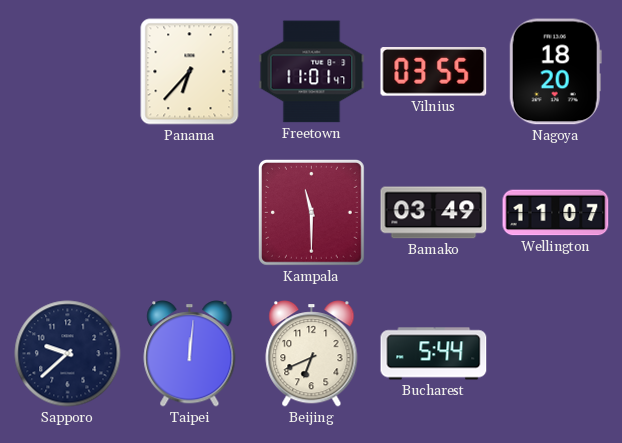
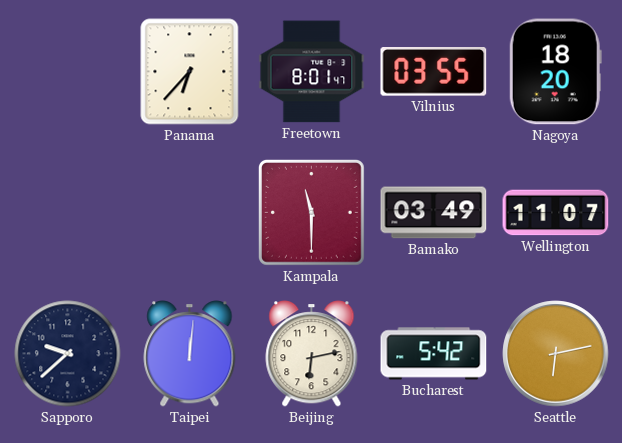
Freetown: 11:01 -> 8:01
Beijing: 6:41 -> 6:13
Bucharest: 5:44 -> 5:42
Seattle: none -> 6:13
